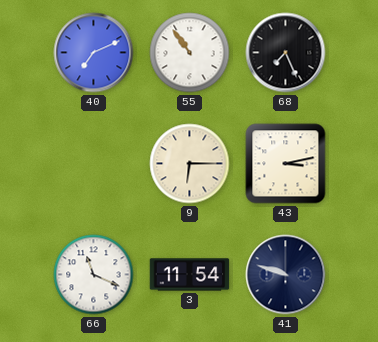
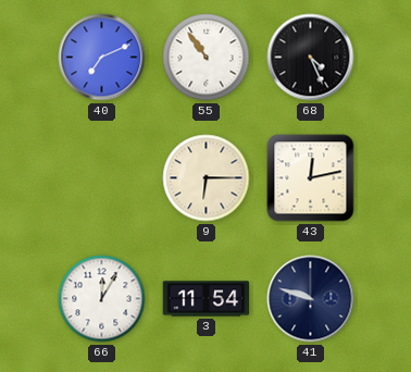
68: 7:26 -> 4:26
43: 3:13 -> 12:13
66: 11:19 -> 12:05
